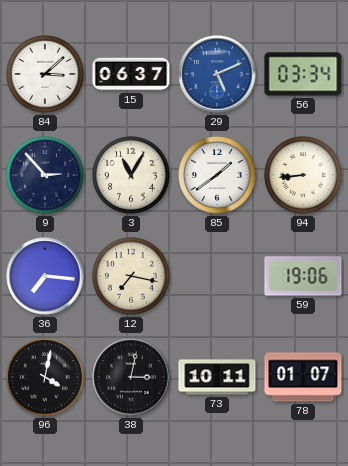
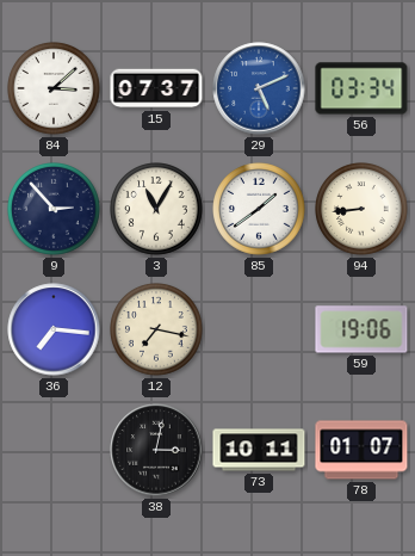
15: 06:37 -> 07:37
96: 4:02 -> none
